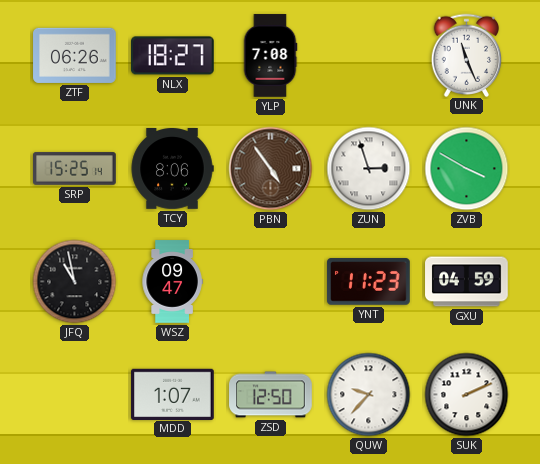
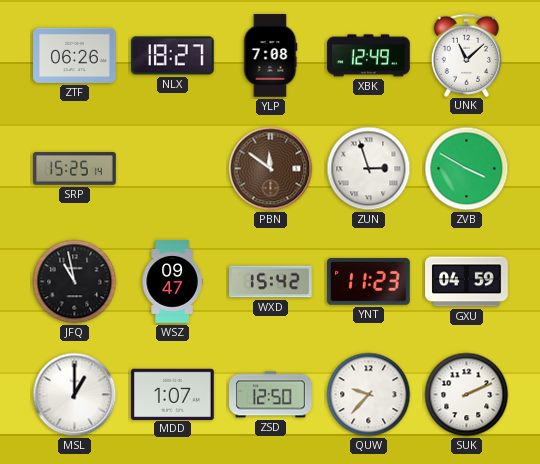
XBK: none -> 12:49
UNK: 11:26 -> 11:08
TCY: 8:06 -> none
PBN: 4:54 -> 11:51
WXD: none -> 15:42
MSL: none -> 1:00
